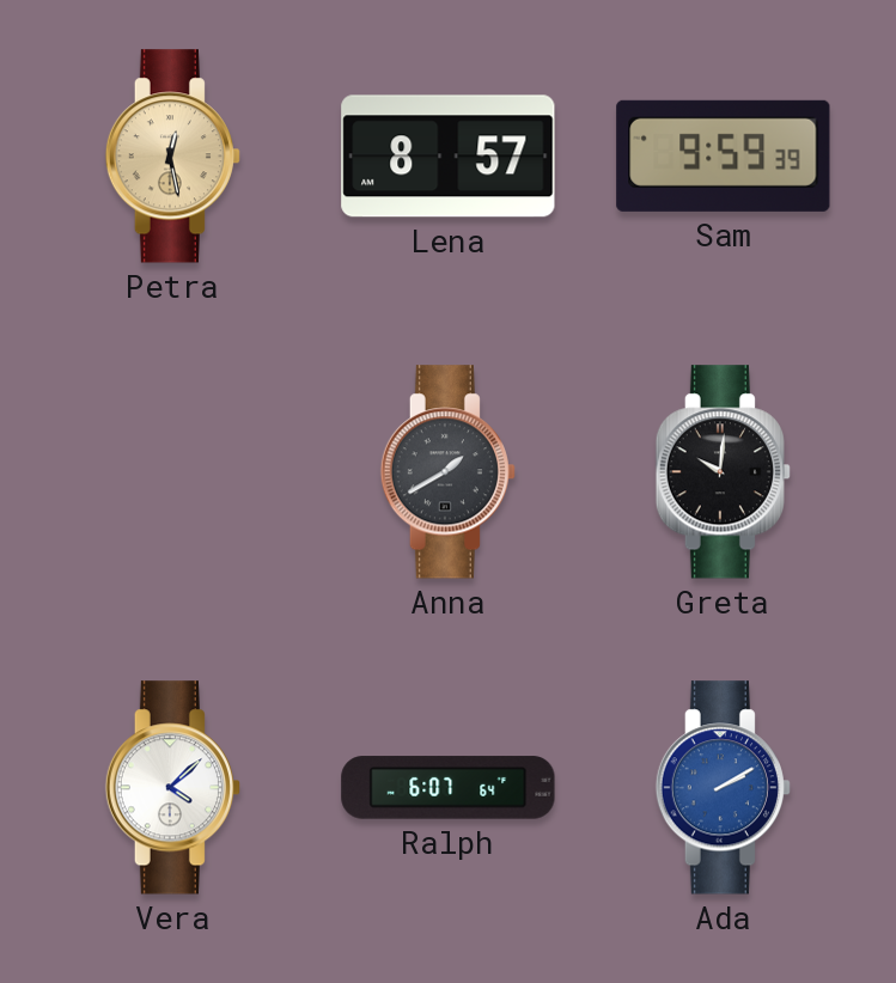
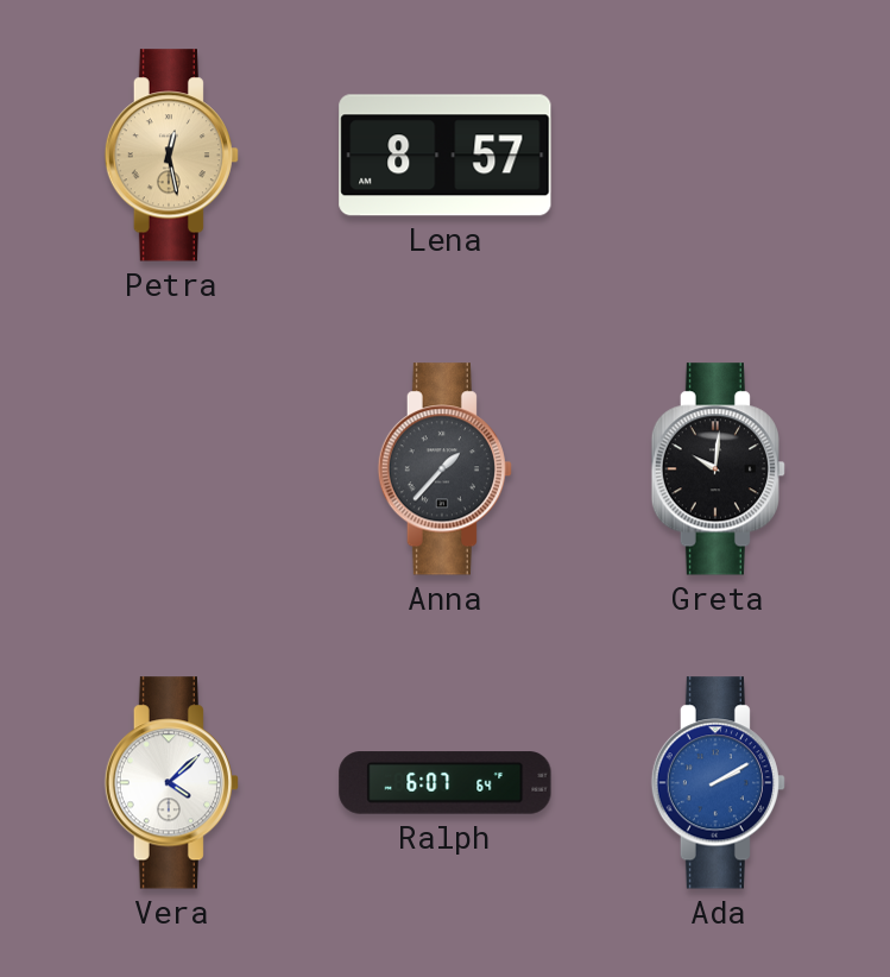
Sam: 9:59 -> none
Anna: 1:40 -> 1:37
